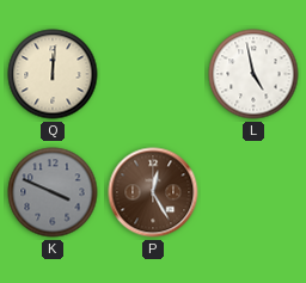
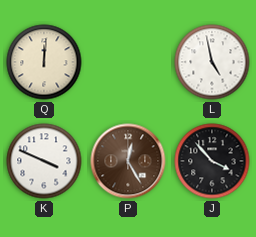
K dial: grey -> white
J: none -> 3:53
